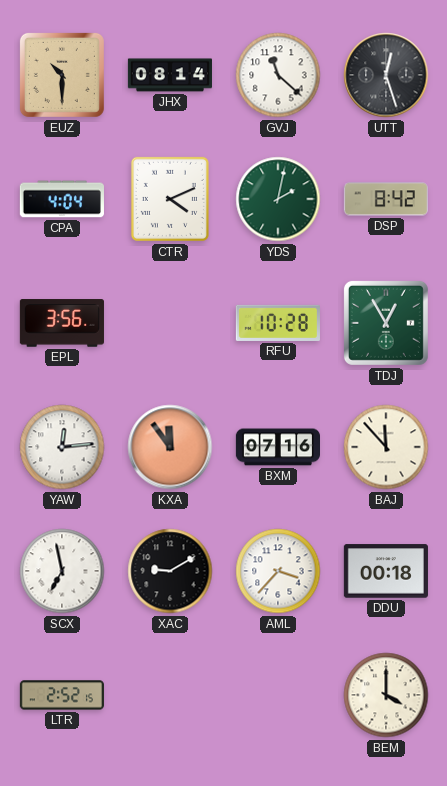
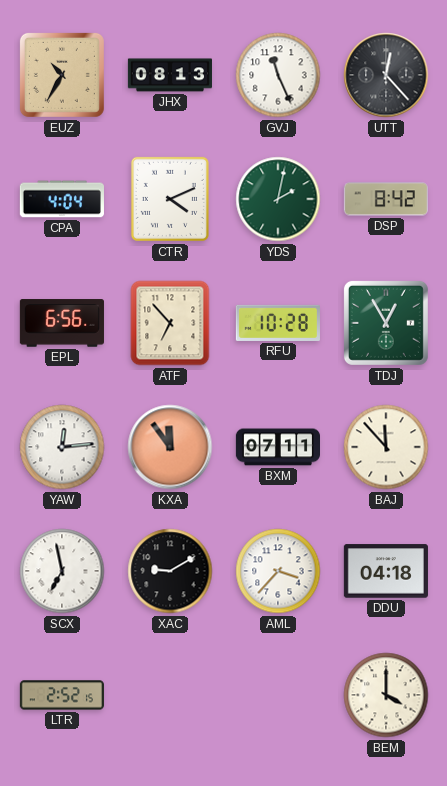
EUZ: 10:30 -> 10:35
JHX: 08:14 -> 08:13
GVJ: 11:22 -> 11:26
UTT: 12:27 -> 12:23
EPL: 3:56 -> 6:56
ATF: none -> 6:53
BXM: 07:16 -> 07:11
DDU: 00:18 -> 04:18
